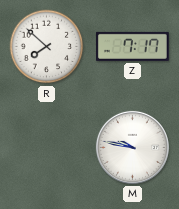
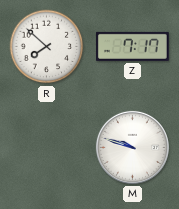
M: 9:47 -> 9:48
